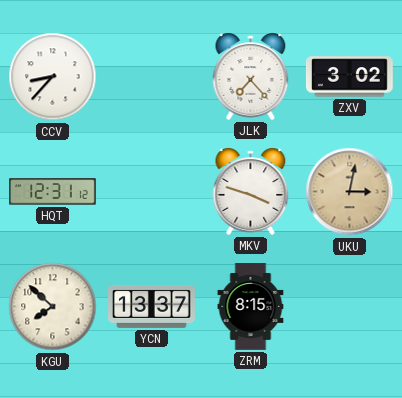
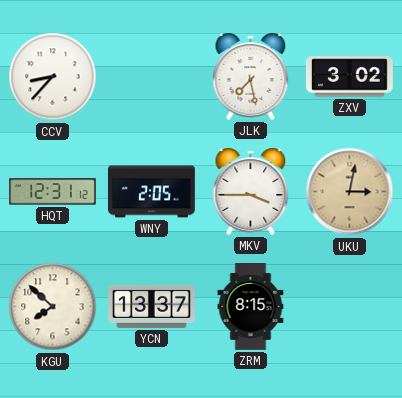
JLK: 7:23 -> 7:28
WNY: none -> 2:05
MKV: 3:48 -> 3:45
